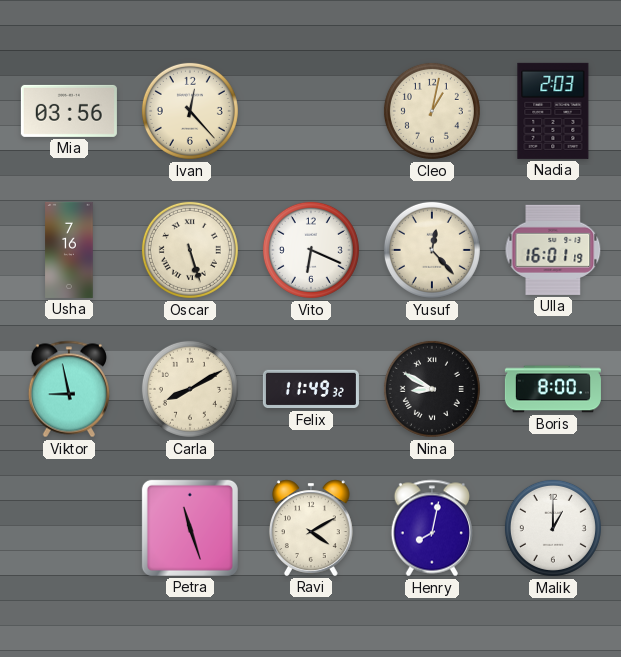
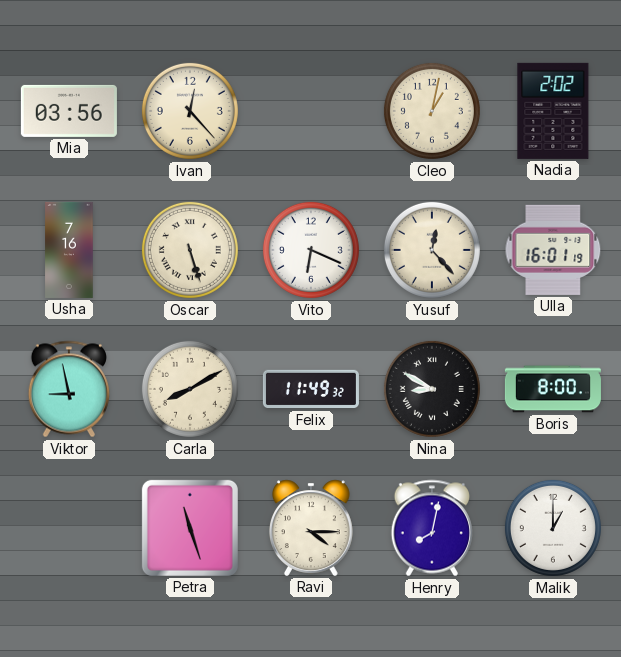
Nadia: 2:03 -> 2:02
Ravi: 4:10 -> 4:15
